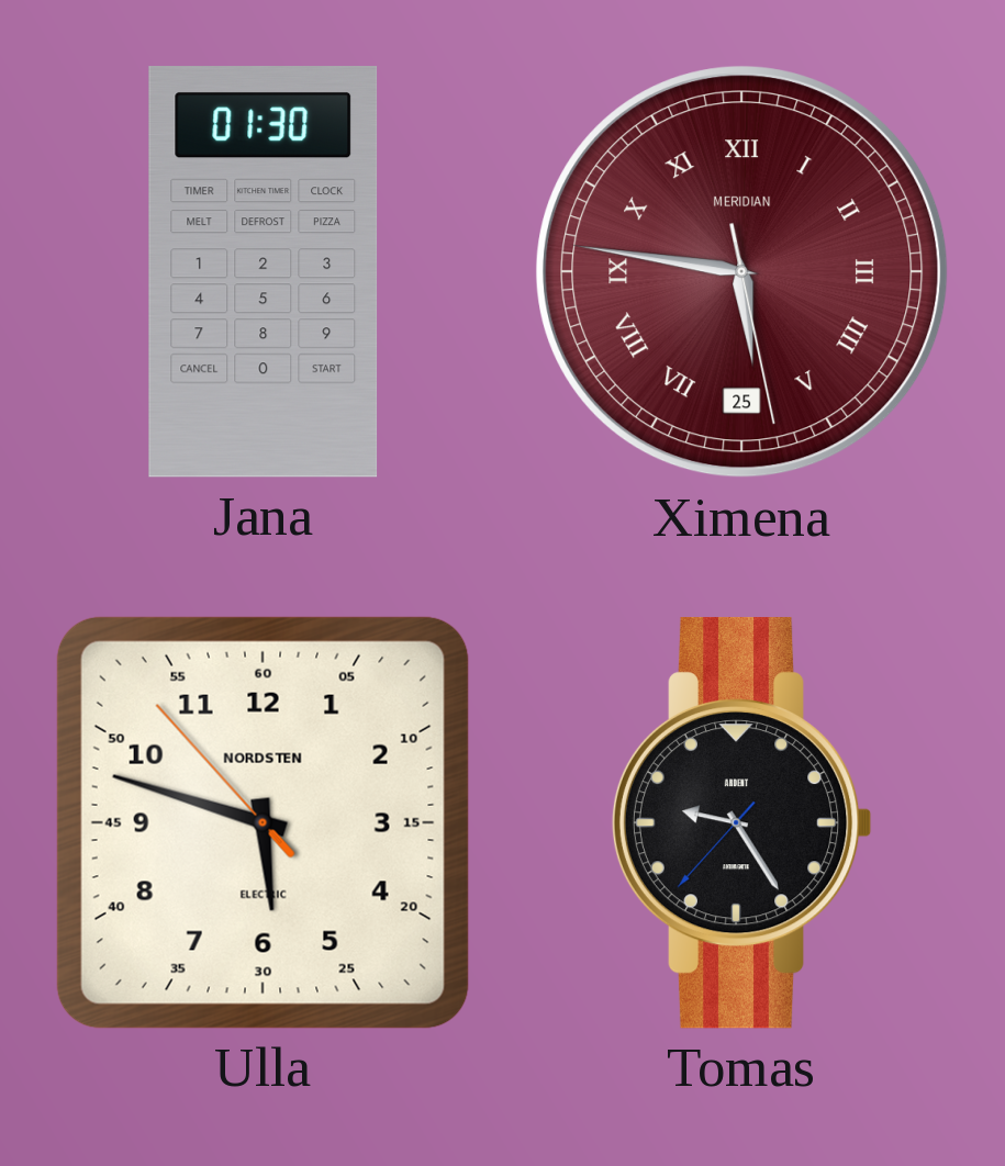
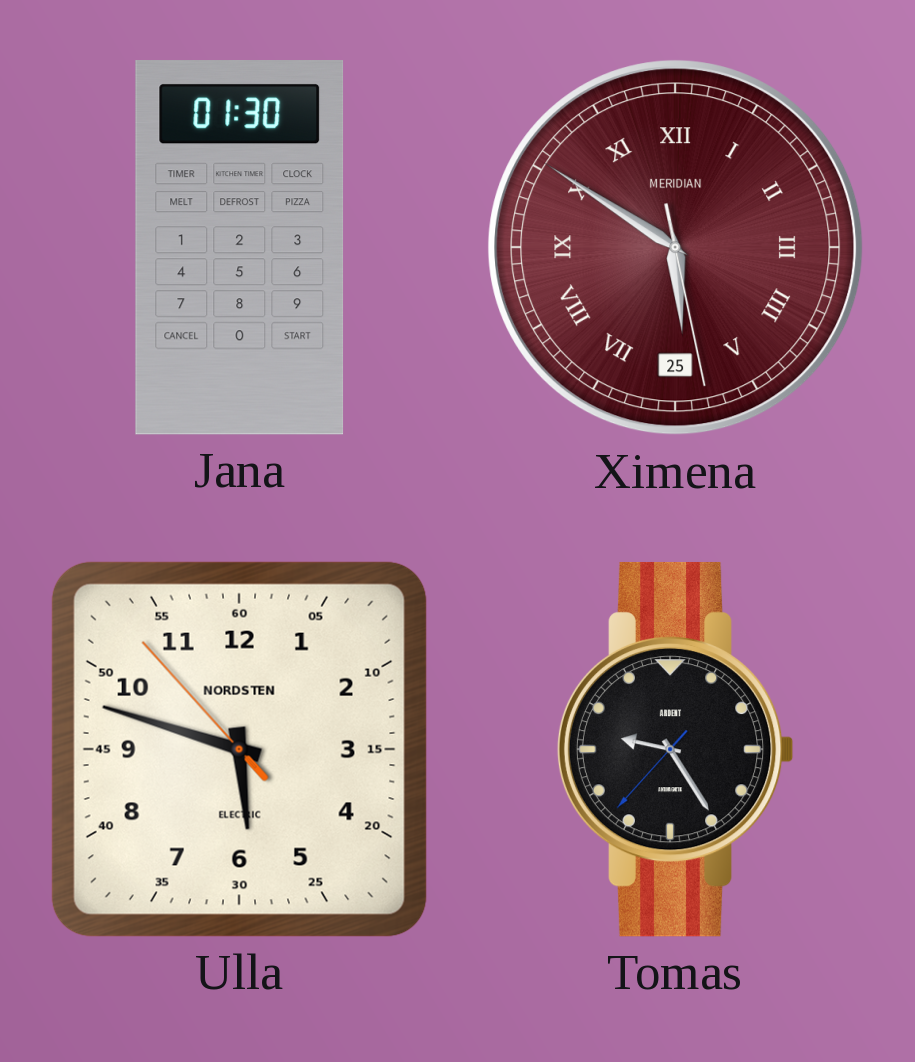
Ximena: 5:46 -> 5:50
